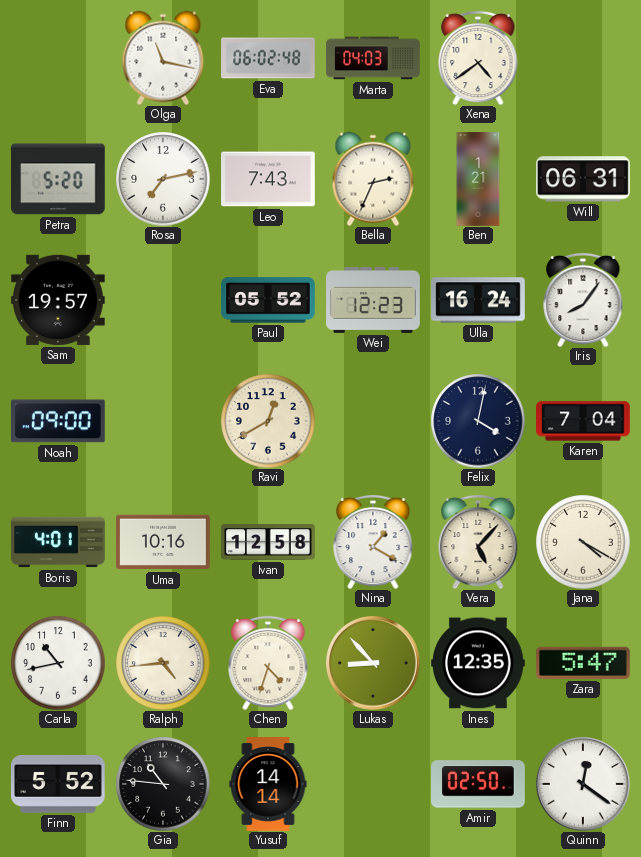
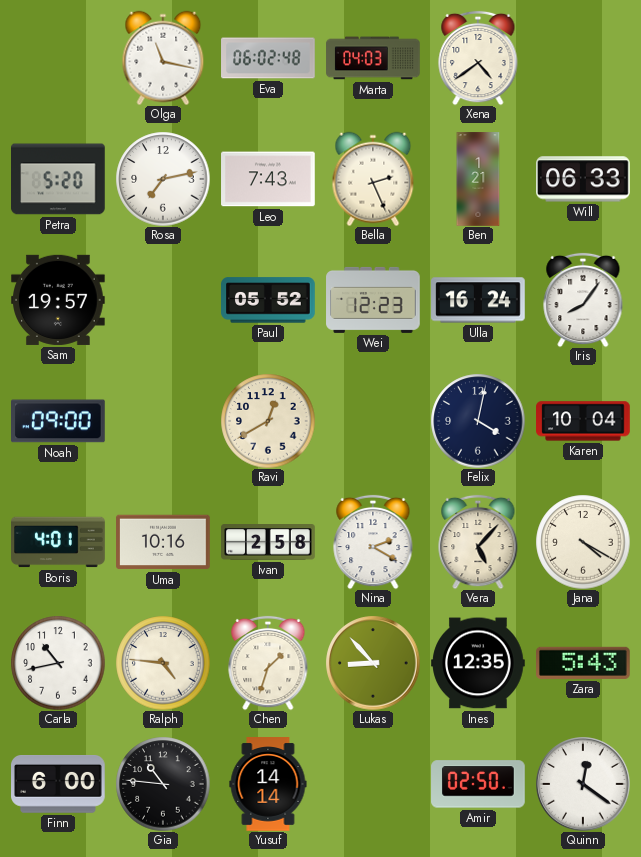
Bella: 2:34 -> 2:26
Will: 06:31 -> 06:33
Karen: 7:04 -> 10:04
Ivan: 12:58 -> 2:58
Nina: 1:20 -> 2:20
Ralph: 4:44 -> 4:46
Chen: 4:33 -> 1:33
Zara: 5:47 -> 5:43
Finn: 5:52 -> 6:00
